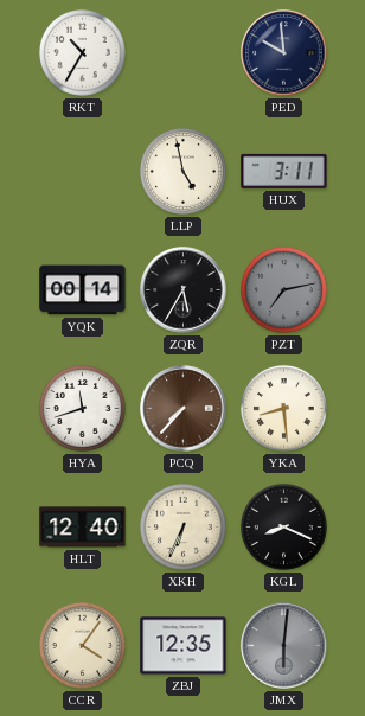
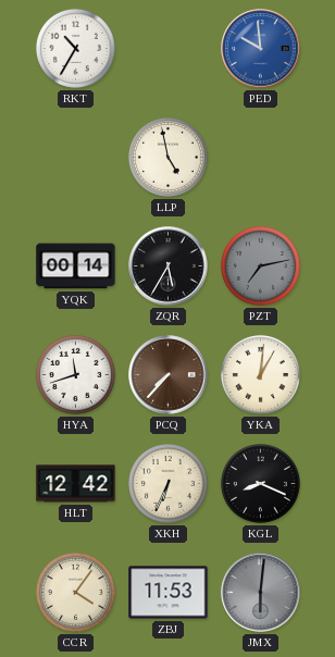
PED dial: navy -> blue
HUX: 3:11 -> none
YKA: 8:29 -> 1:01
HLT: 12:40 -> 12:42
ZBJ: 12:35 -> 11:53
